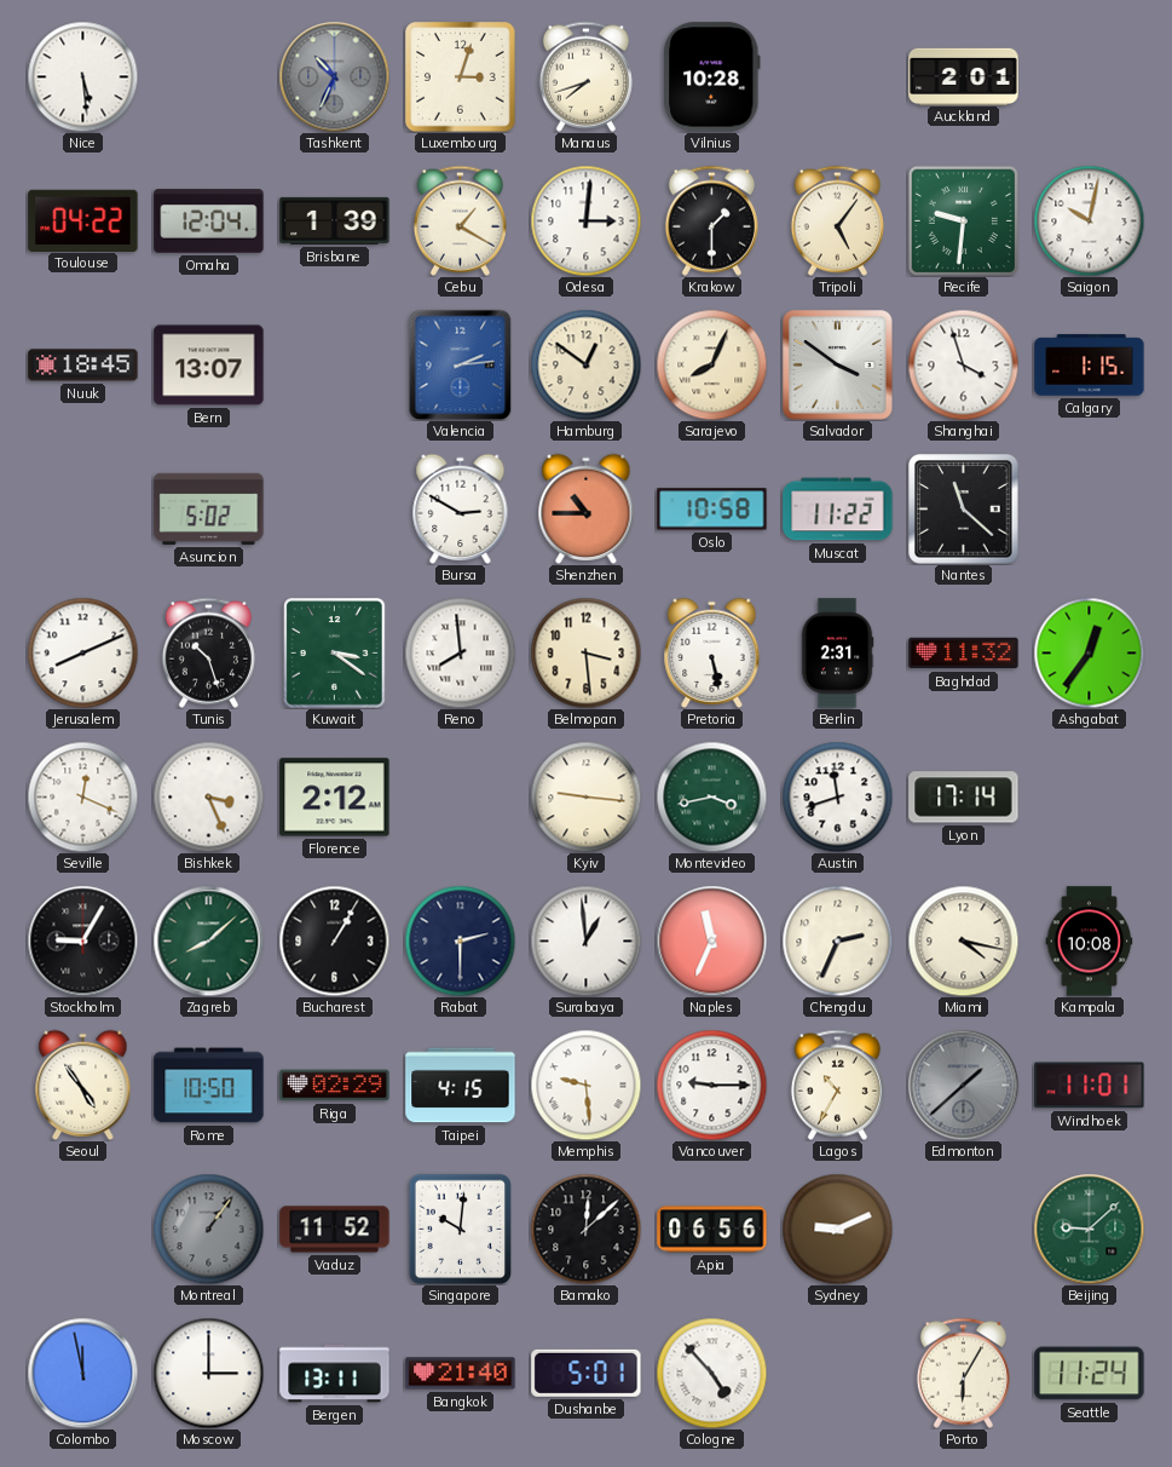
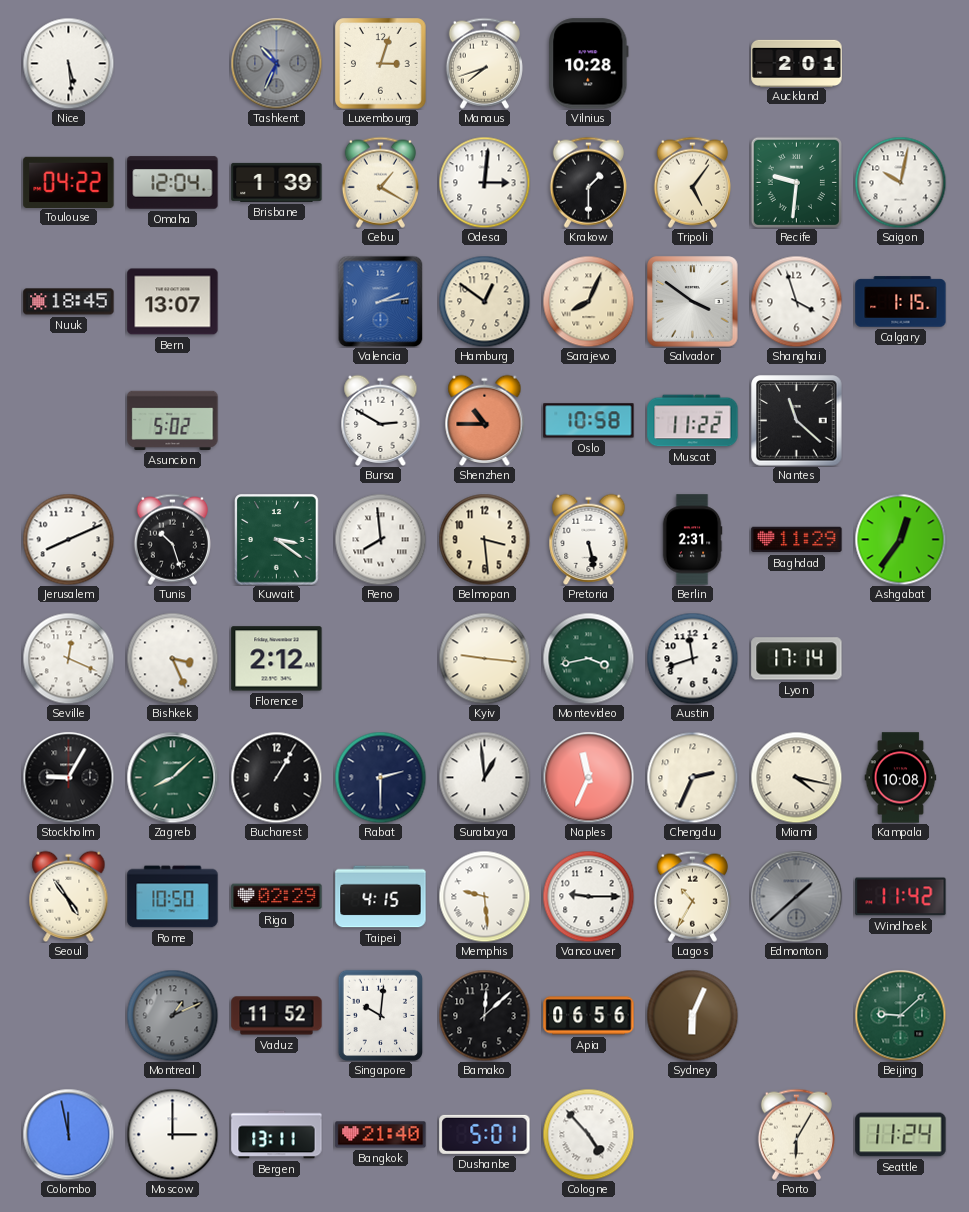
Baghdad: 11:32 -> 11:29
Windhoek: 11:01 -> 11:42
Montreal: 1:06 -> 1:11
Sydney: 9:11 -> 6:04
